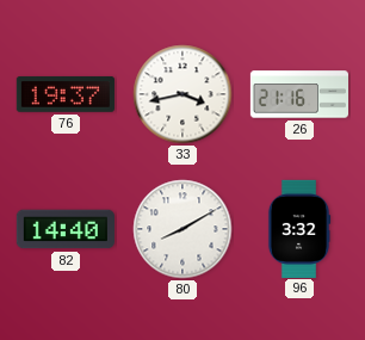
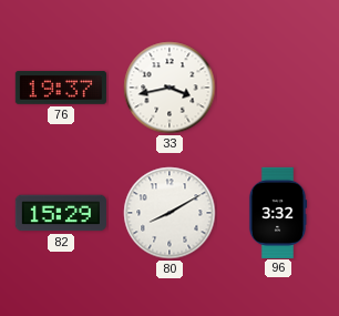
26: 21:16 -> none
82: 14:40 -> 15:29
